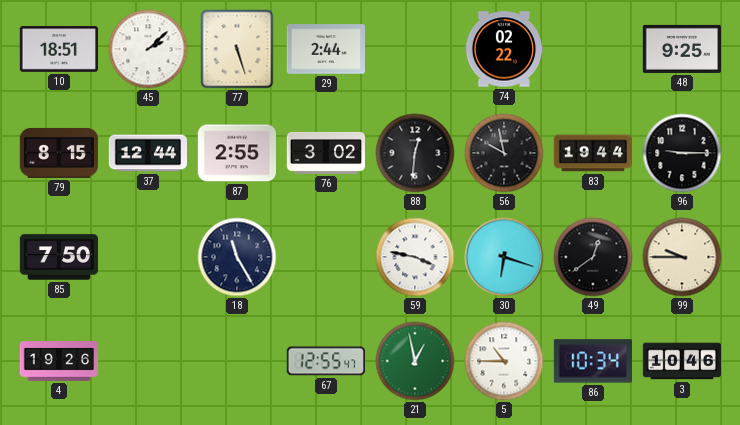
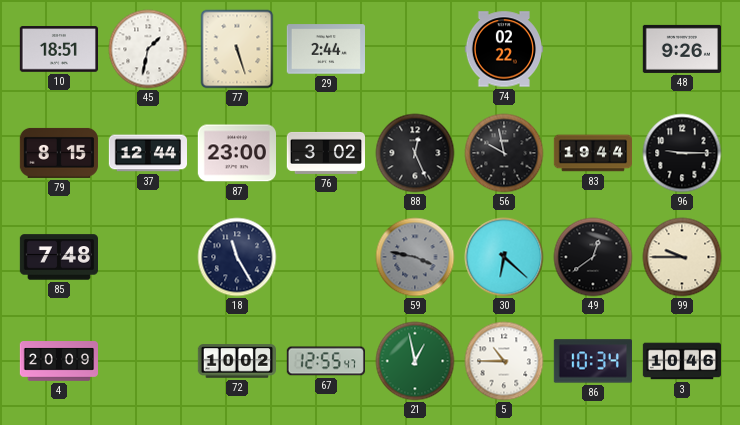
45: 2:08 -> 1:32
48: 9:25 -> 9:26
87: 2:55 -> 23:00
88: 12:31 -> 12:26
85: 7:50 -> 7:48
59 dial: white -> grey
30: 6:18 -> 6:22
4: 19:26 -> 20:09
72: none -> 10:02
